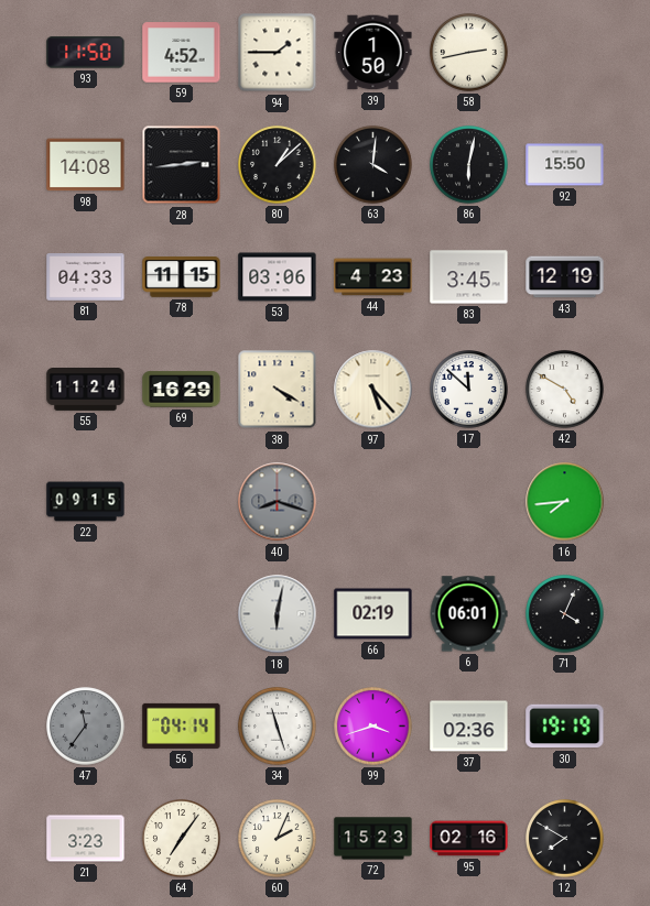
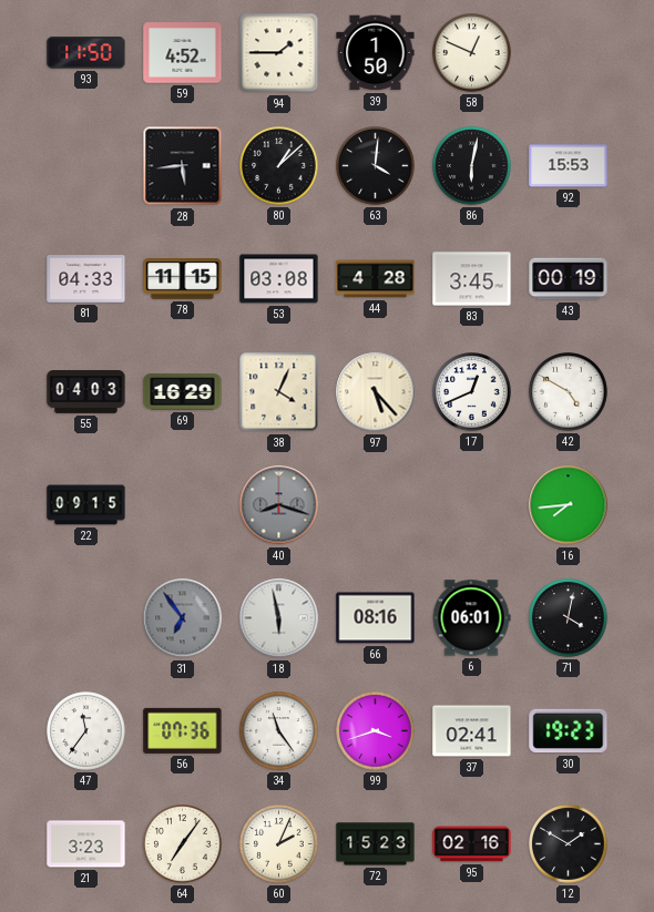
58: 2:43 -> 12:49
98: 14:08 -> none
28: 2:44 -> 5:44
92: 15:50 -> 15:53
53: 03:06 -> 03:08
44: 4:23 -> 4:28
43: 12:19 -> 00:19
55: 11:24 -> 04:03
38: 4:20 -> 4:04
17: 11:52 -> 12:41
31: none -> 6:54
18: 6:02 -> 5:58
66: 02:19 -> 08:16
71: 4:04 -> 4:02
47 dial: grey -> white
56: 04:14 -> 07:36
34: 11:27 -> 11:24
37: 02:36 -> 02:41
30: 19:19 -> 19:23
12: 7:50 -> 1:50
